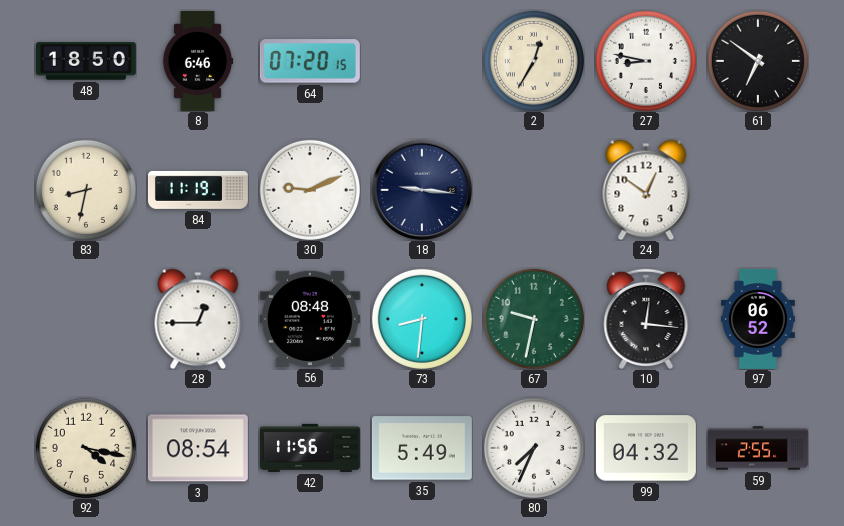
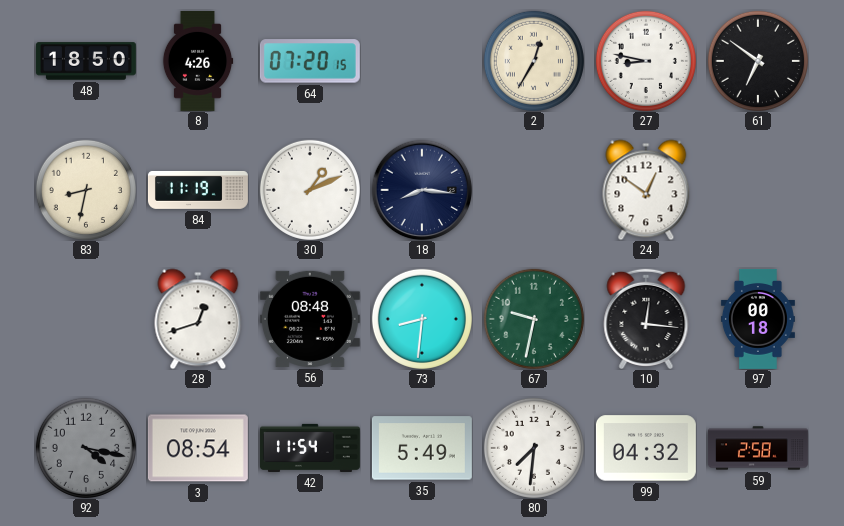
8: 6:46 -> 4:26
30: 9:11 -> 1:11
18: 9:16 -> 8:16
28: 12:45 -> 12:42
97: 06:52 -> 00:18
92 dial: cream -> grey
42: 11:56 -> 11:54
80: 7:34 -> 7:31
59: 2:55 -> 2:58
